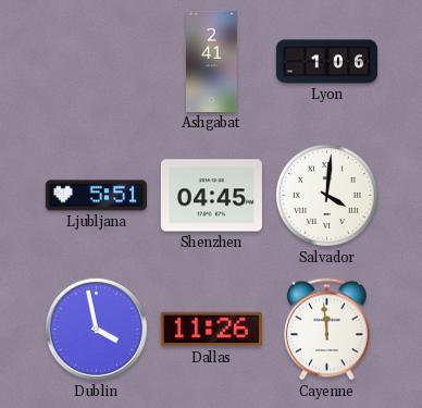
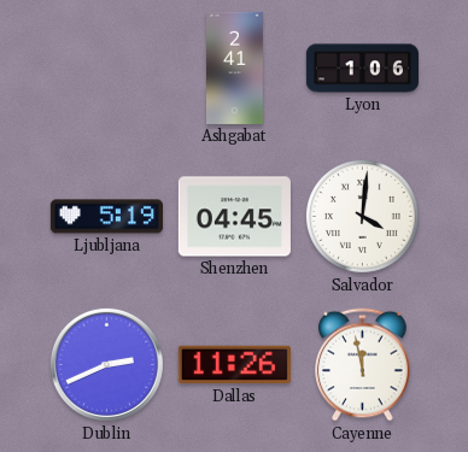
Ljubljana: 5:51 -> 5:19
Dublin: 3:58 -> 2:41
Cayenne: 11:59 -> 11:58
